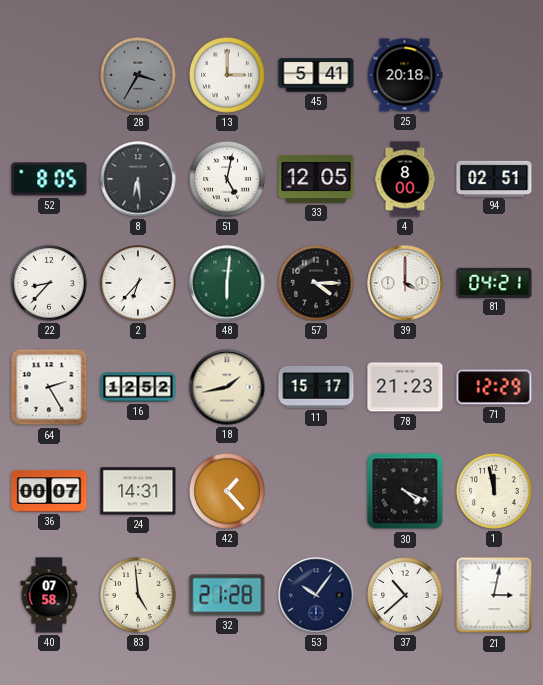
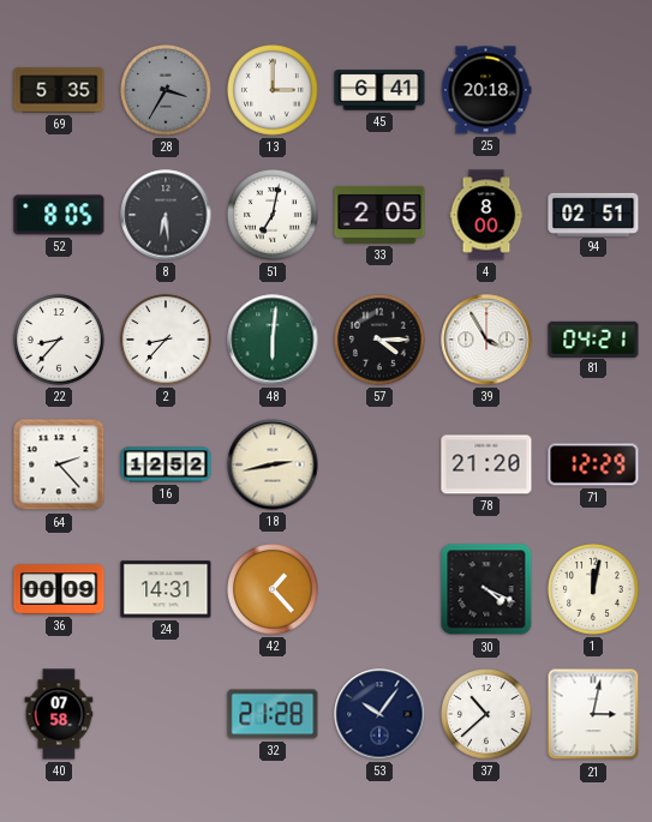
69: none -> 5:35
45: 5:41 -> 6:41
51: 5:02 -> 7:02
33: 12:05 -> 2:05
2: 6:37 -> 8:37
39: 4:00 -> 3:55
64: 2:25 -> 2:23
18: 1:43 -> 2:43
11: 15:17 -> none
78: 21:23 -> 21:20
36: 00:07 -> 00:09
1: 11:58 -> 12:02
83: 4:59 -> none
